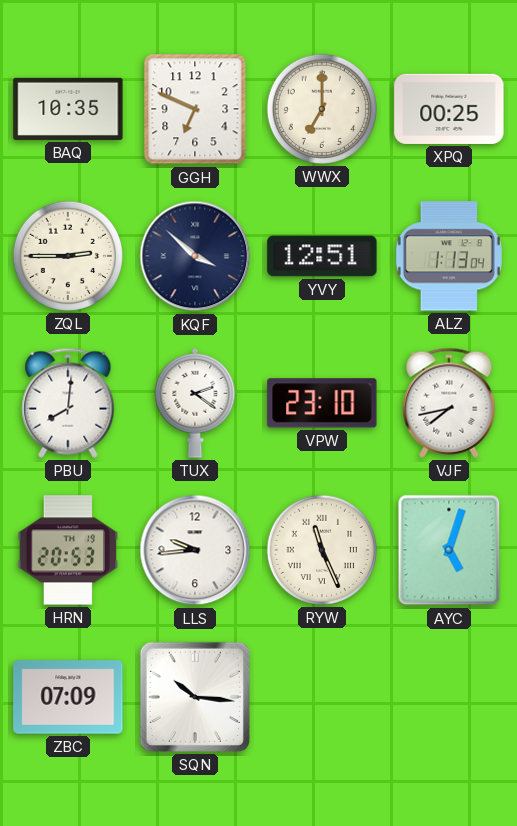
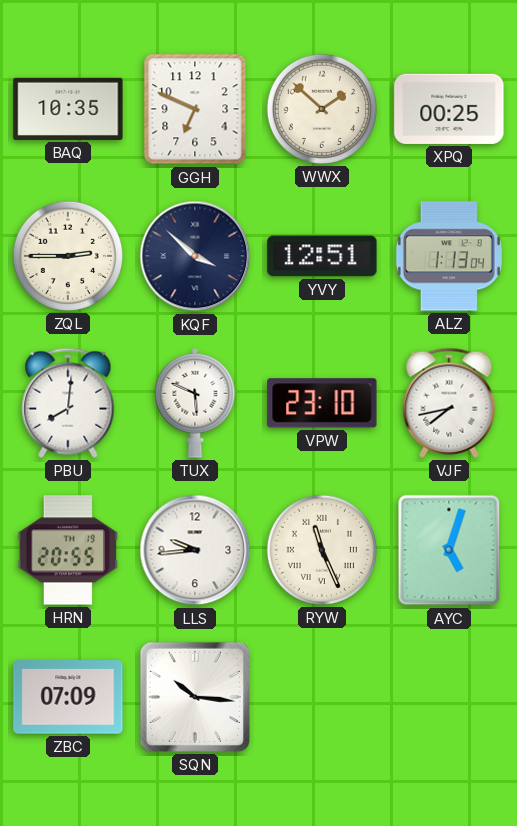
WWX: 7:00 -> 1:52
TUX: 2:21 -> 5:49
HRN: 20:53 -> 20:55
